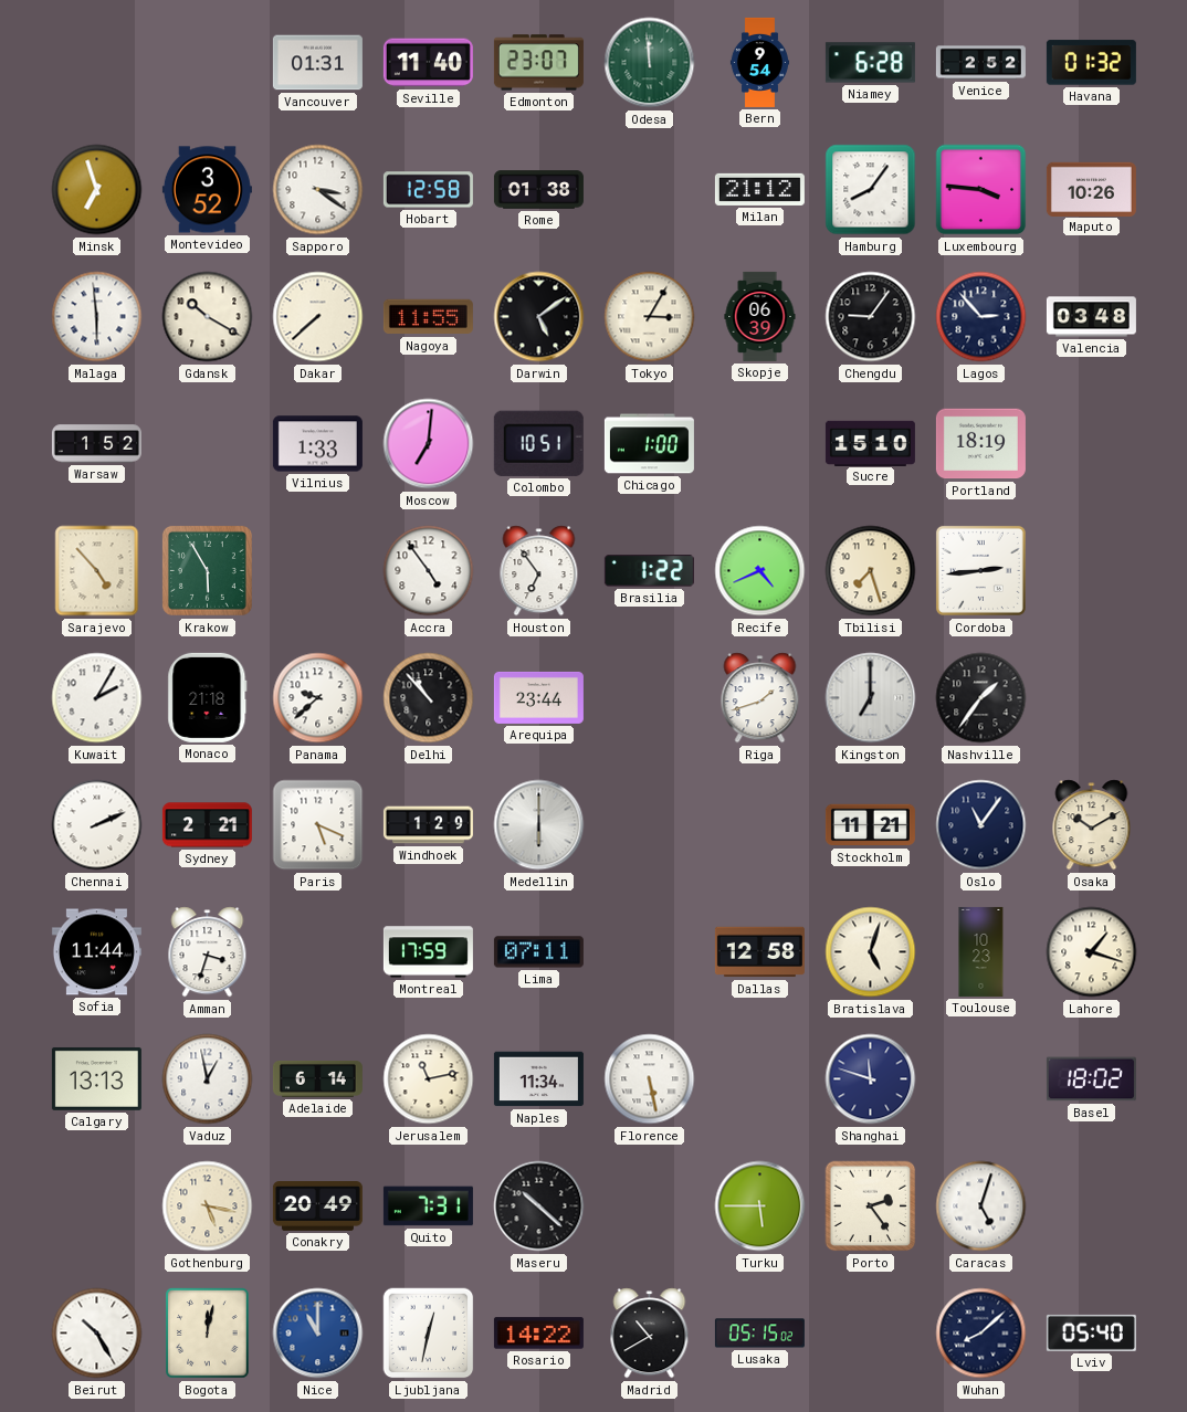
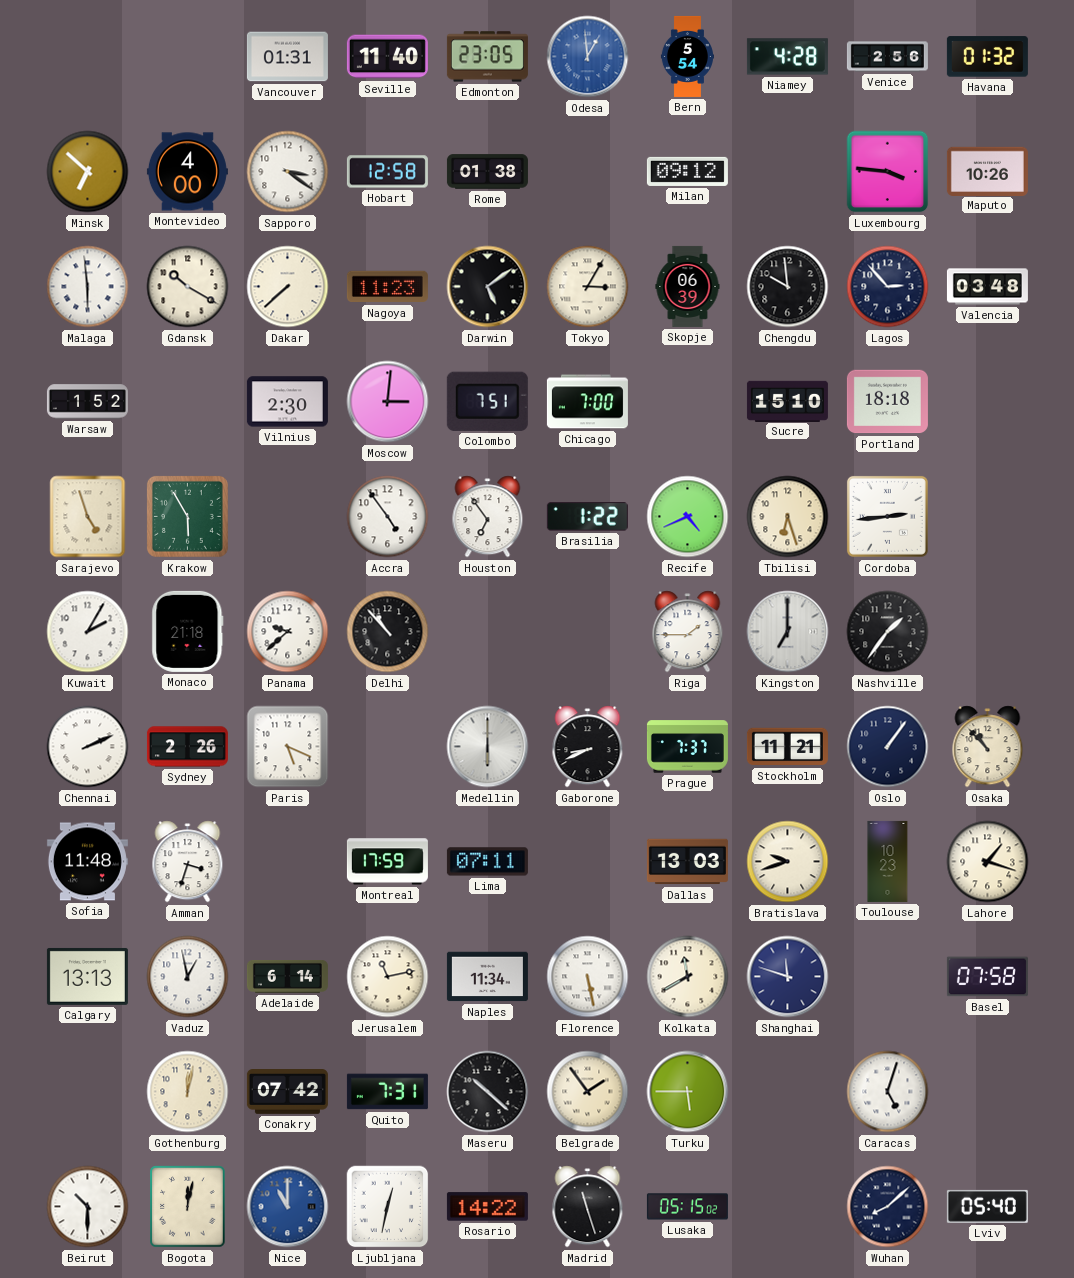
Edmonton: 23:07 -> 23:05
Odesa: 11:59 -> 12:59
Odesa dial: green -> blue
Bern: 9:54 -> 5:54
Niamey: 6:28 -> 4:28
Venice: 2:52 -> 2:56
Minsk: 6:57 -> 6:52
Montevideo: 3:52 -> 4:00
Milan: 21:12 -> 09:12
Hamburg: 8:06 -> none
Nagoya: 11:55 -> 11:23
Chengdu: 9:06 -> 9:59
Vilnius: 1:33 -> 2:30
Moscow: 7:01 -> 3:01
Colombo: 10:51 -> 7:51
Chicago: 1:00 -> 7:00
Portland: 18:19 -> 18:18
Sarajevo: 4:53 -> 4:57
Tbilisi: 7:27 -> 6:27
Arequipa: 23:44 -> none
Riga: 1:42 -> 1:45
Sydney: 2:21 -> 2:26
Windhoek: 1:29 -> none
Gaborone: none -> 8:41
Prague: none -> 7:37
Oslo: 11:06 -> 1:06
Osaka: 10:10 -> 10:53
Sofia: 11:44 -> 11:48
Dallas: 12:58 -> 13:03
Bratislava: 5:03 -> 9:42
Kolkata: none -> 11:40
Basel: 18:02 -> 07:58
Gothenburg: 5:17 -> 12:02
Conakry: 20:49 -> 07:42
Belgrade: none -> 1:54
Porto: 2:24 -> none
Beirut: 10:25 -> 10:30
Madrid: 10:40 -> 11:27
